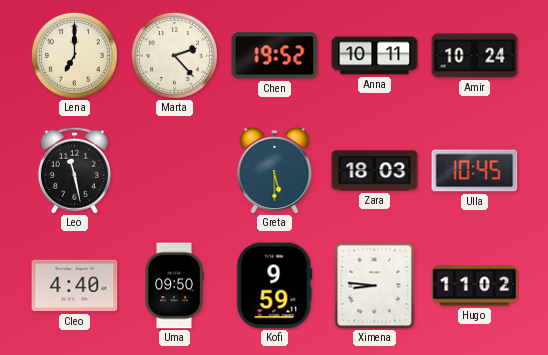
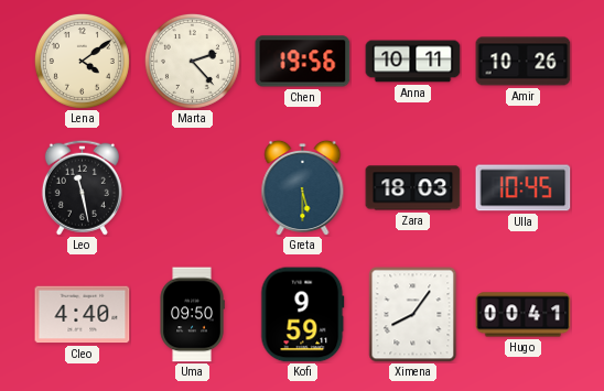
Lena: 7:00 -> 4:09
Chen: 19:52 -> 19:56
Amir: 10:24 -> 10:26
Ximena: 8:46 -> 8:06
Hugo: 11:02 -> 00:41
